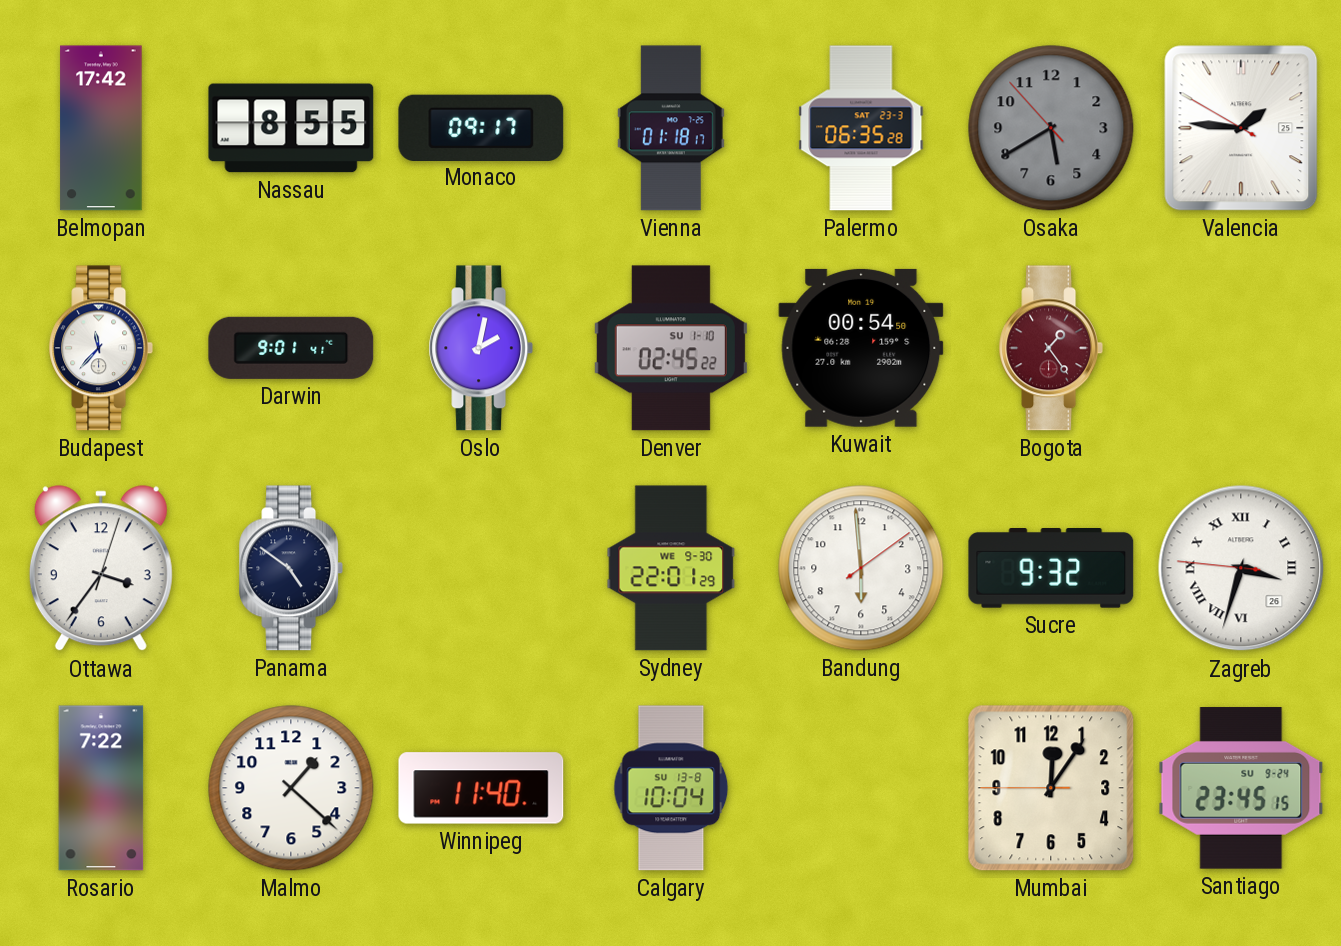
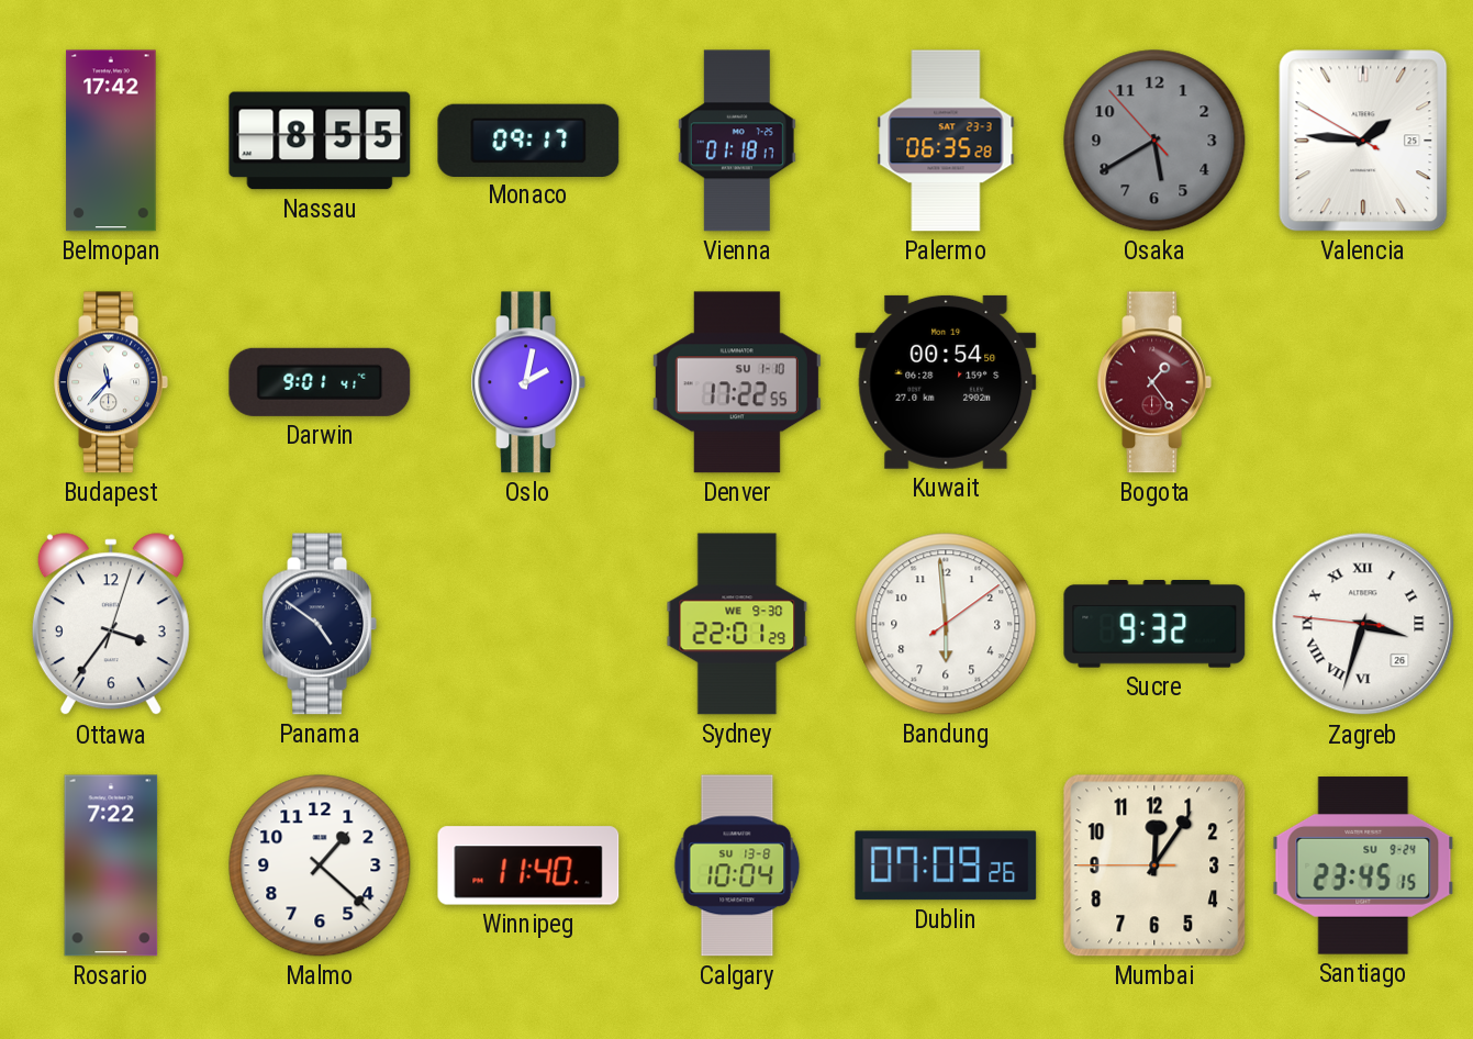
Denver: 02:45 -> 17:22
Dublin: none -> 07:09
